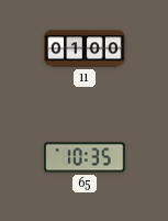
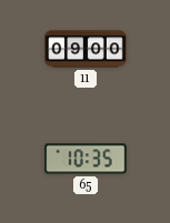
11: 01:00 -> 09:00
